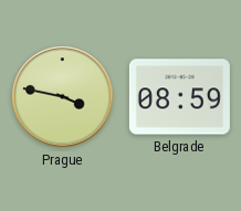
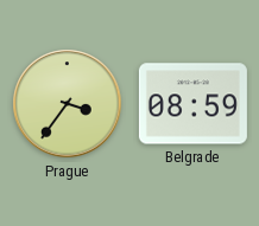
Prague: 3:47 -> 3:36
